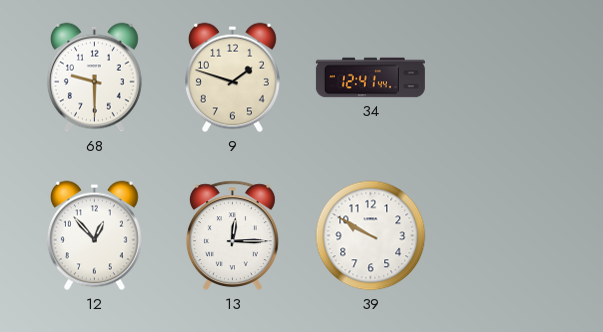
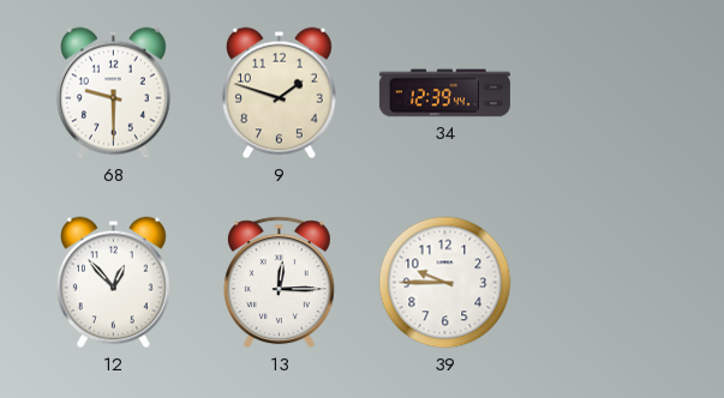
34: 12:41 -> 12:39
39: 9:50 -> 9:45
